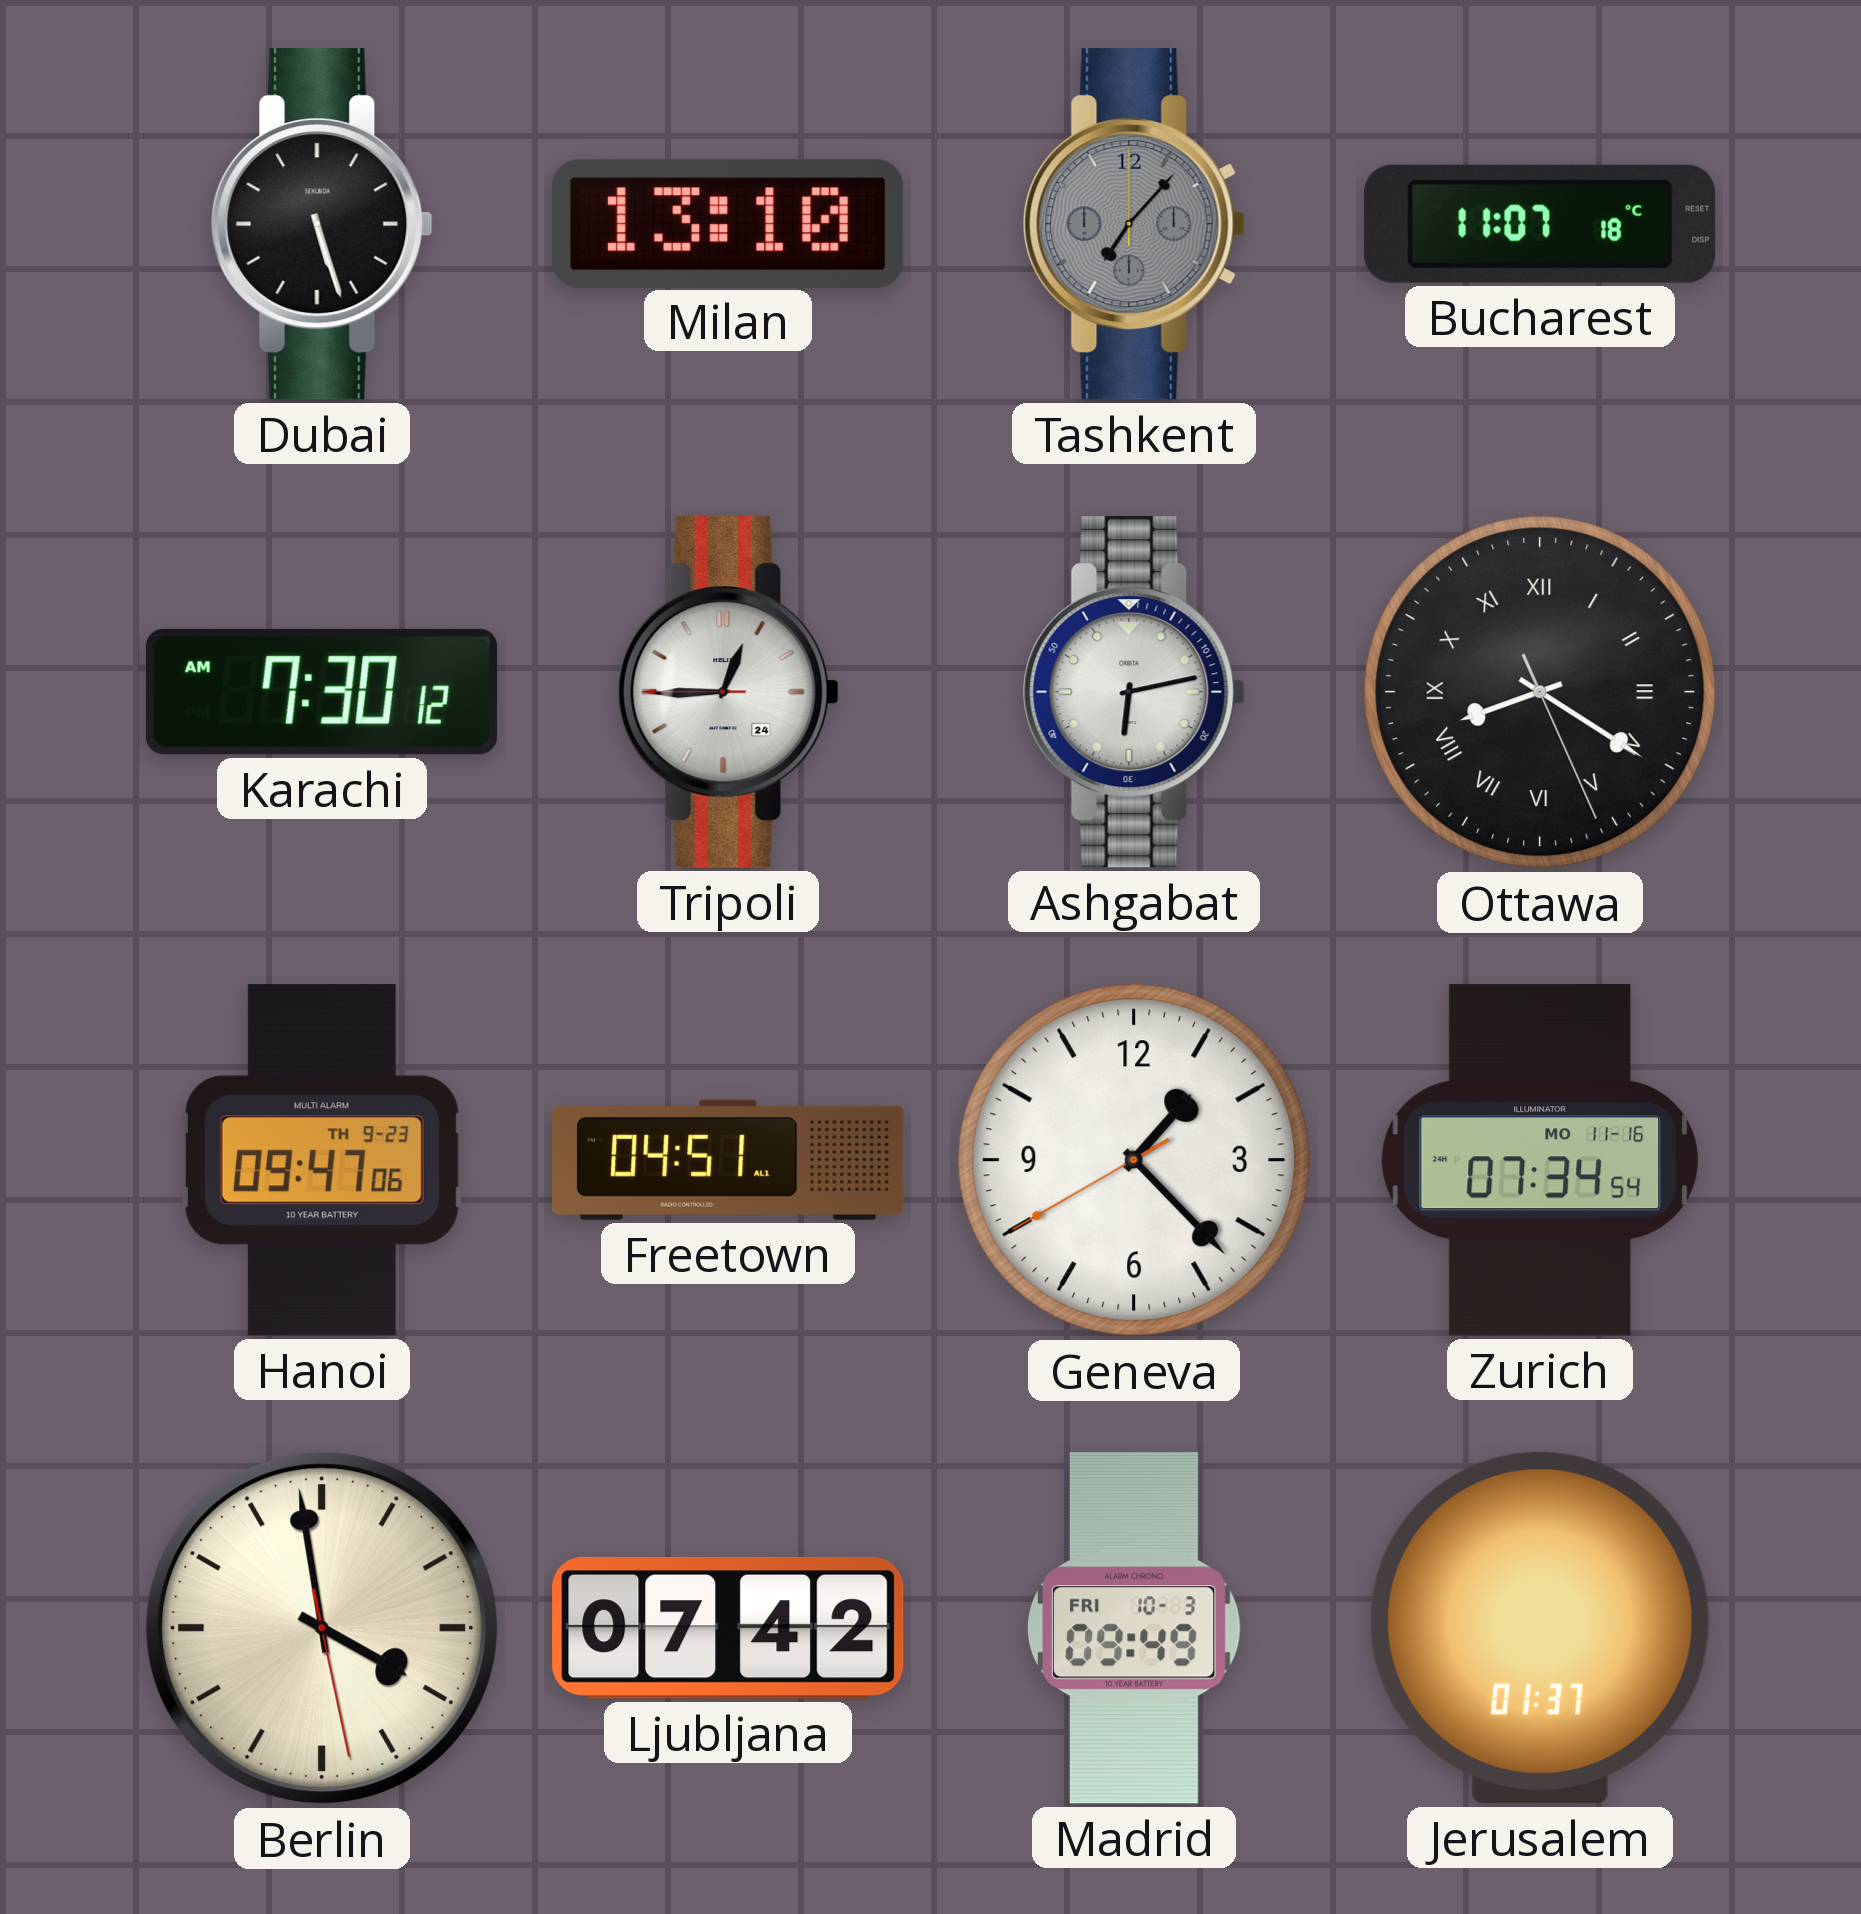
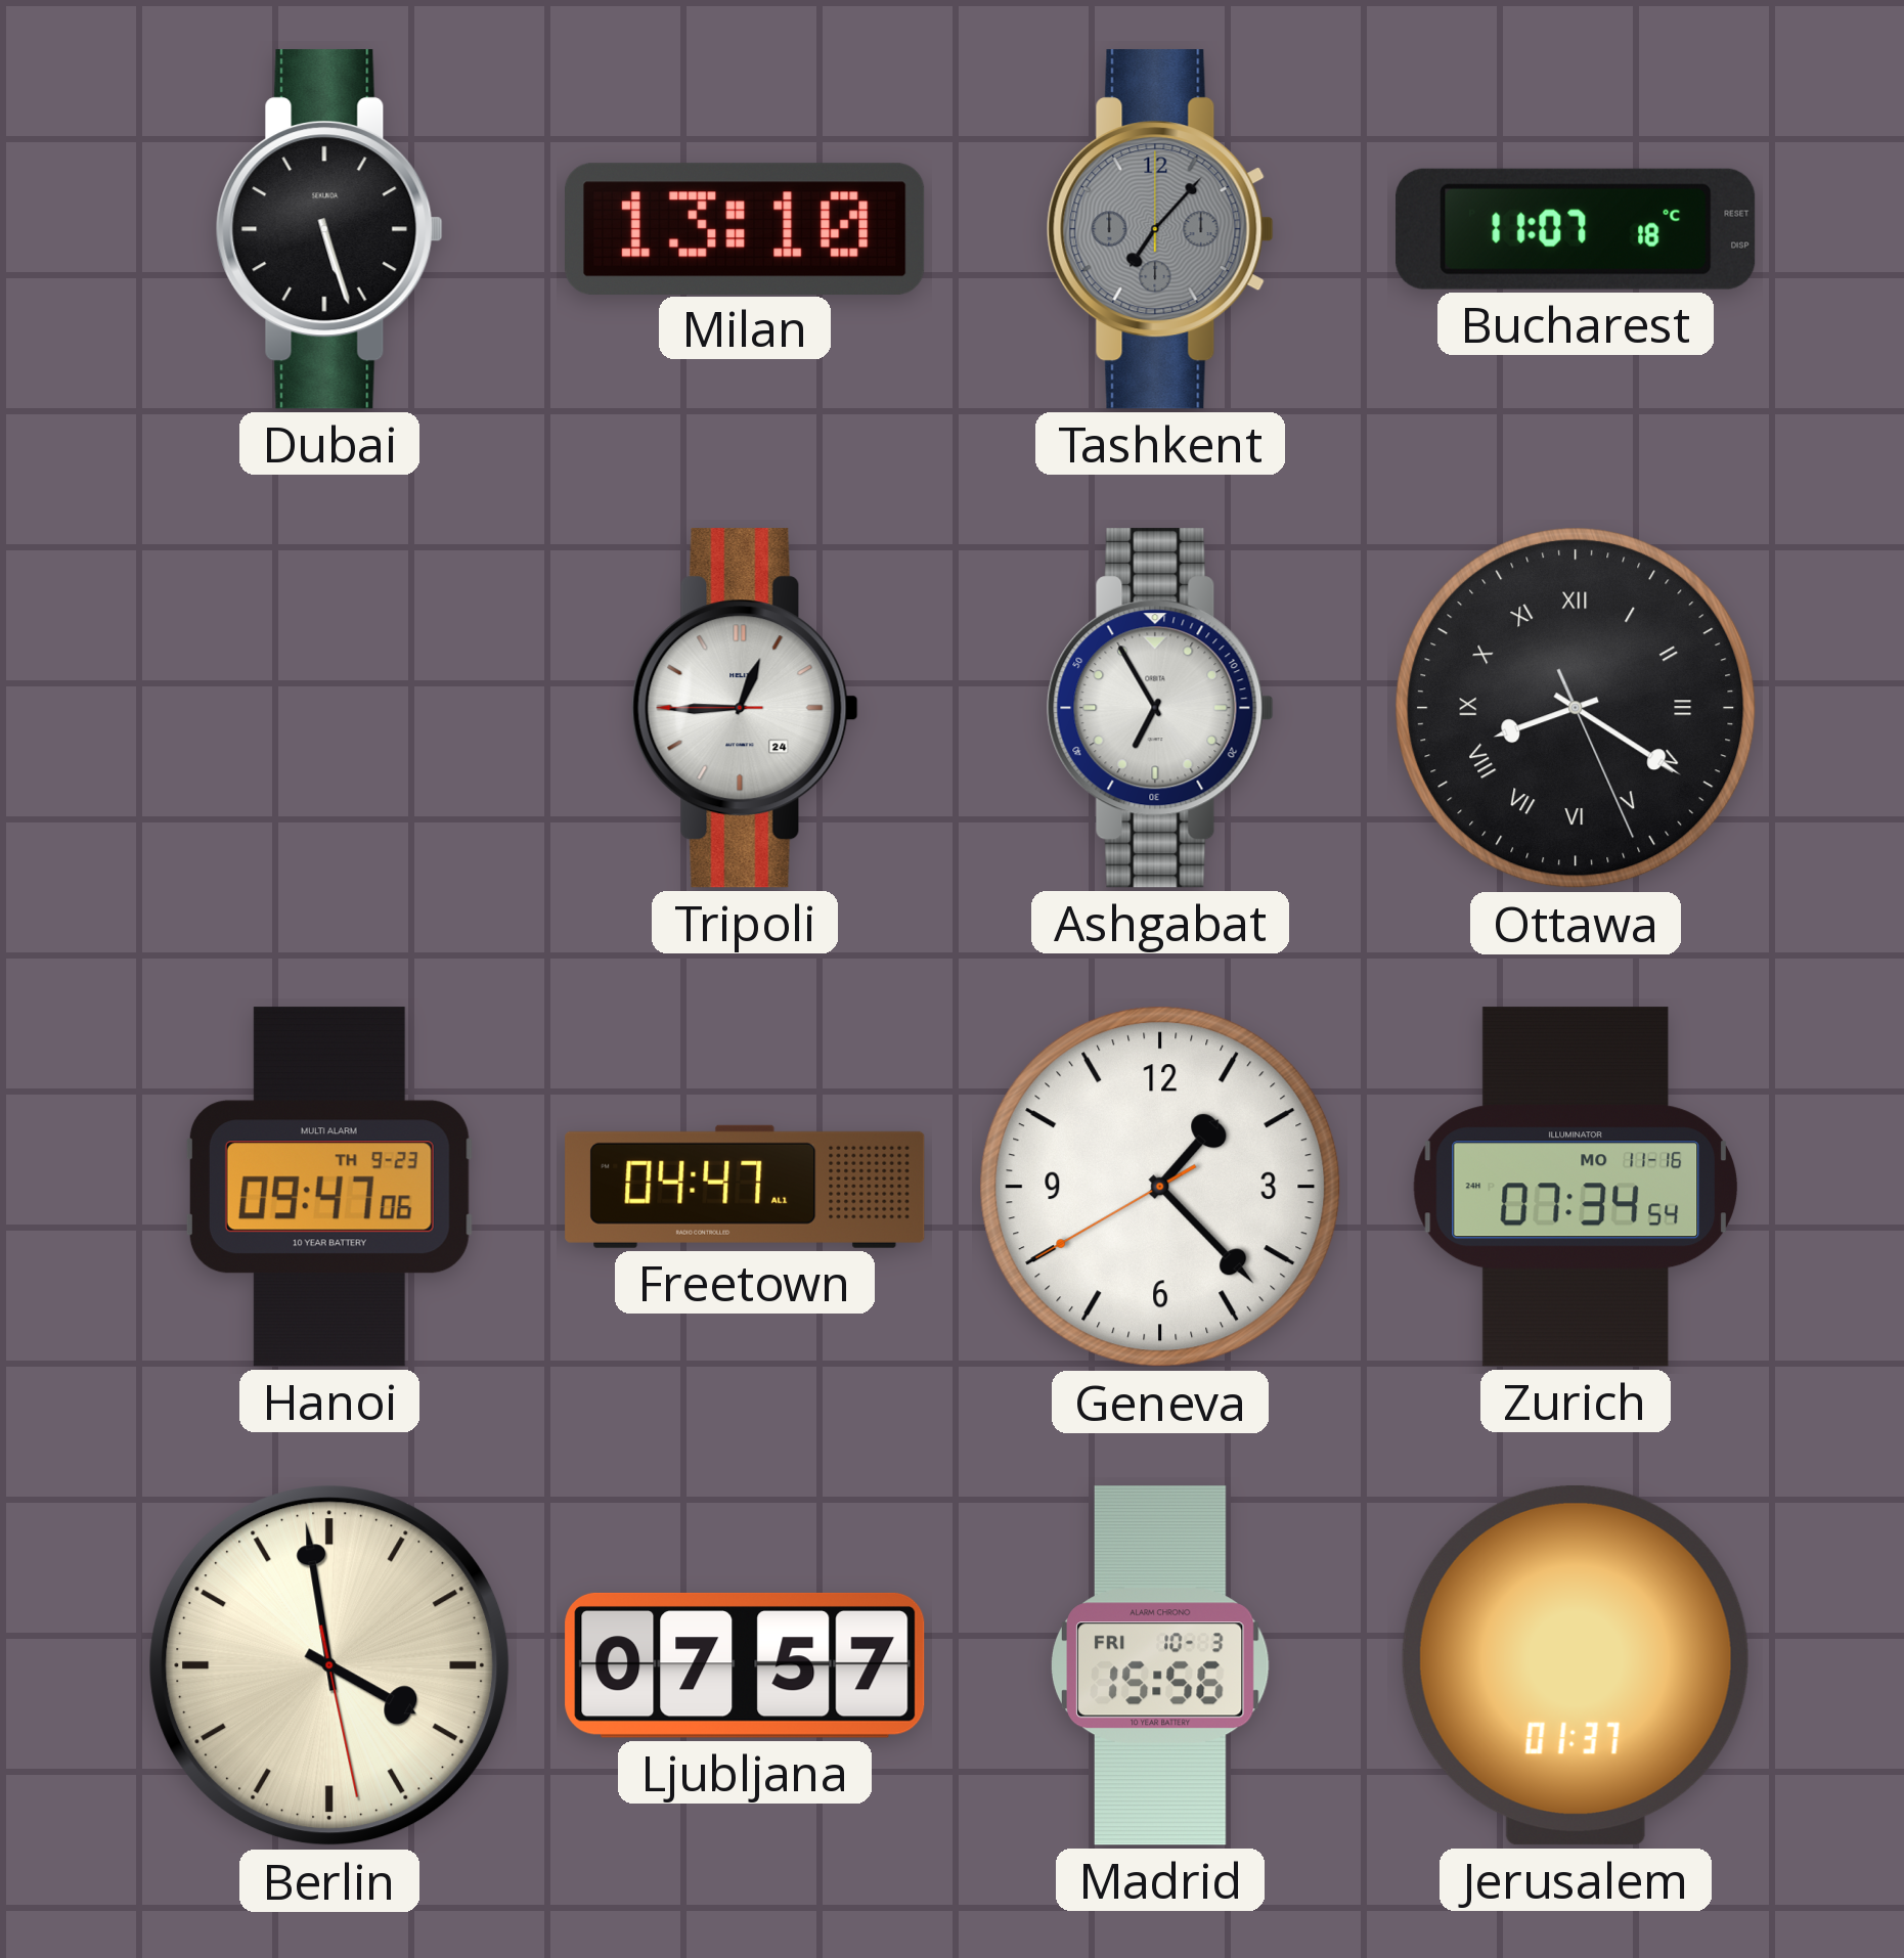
Karachi: 7:30 -> none
Ashgabat: 6:13 -> 6:55
Freetown: 04:51 -> 04:47
Ljubljana: 07:42 -> 07:57
Madrid: 09:49 -> 15:56
